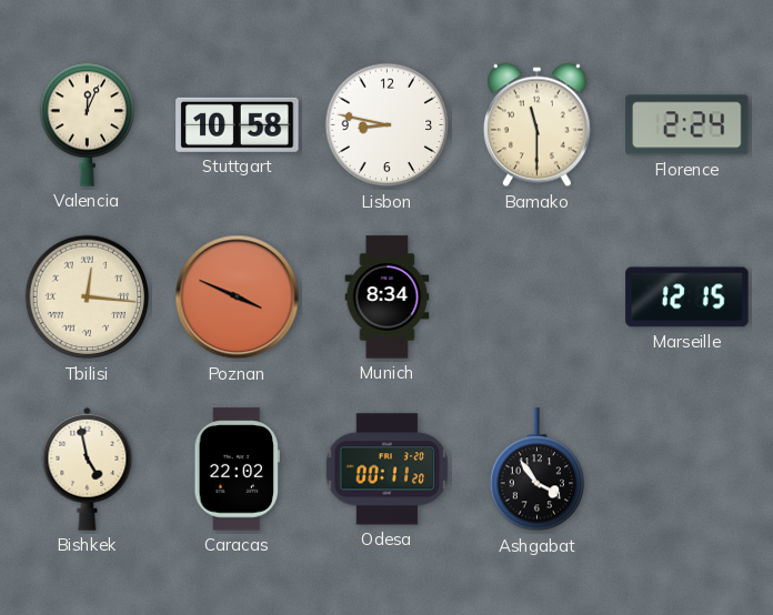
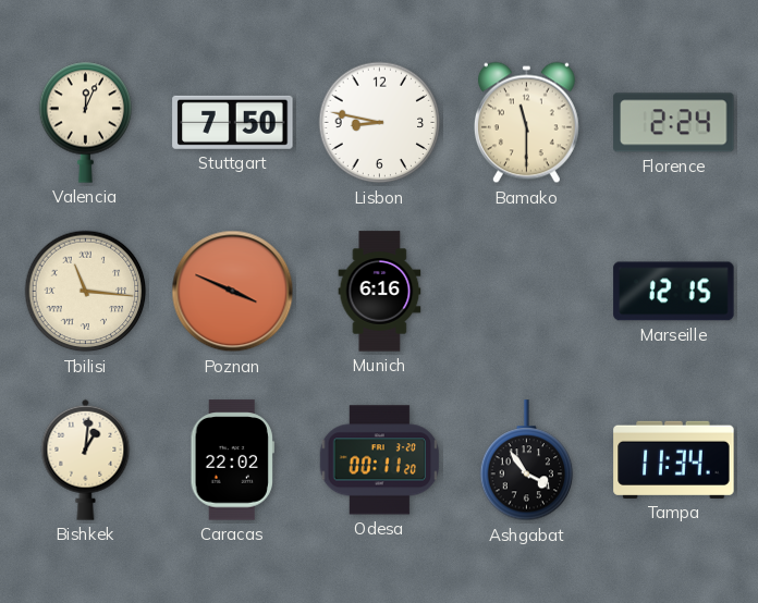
Stuttgart: 10:58 -> 7:50
Tbilisi: 12:16 -> 11:16
Munich: 8:34 -> 6:16
Bishkek: 4:58 -> 1:01
Tampa: none -> 11:34
